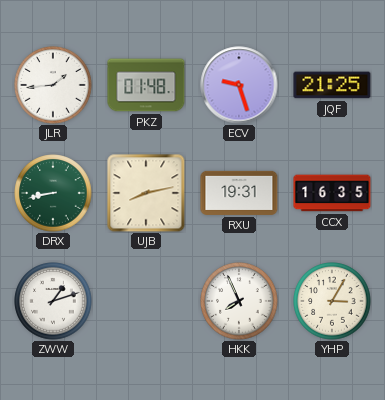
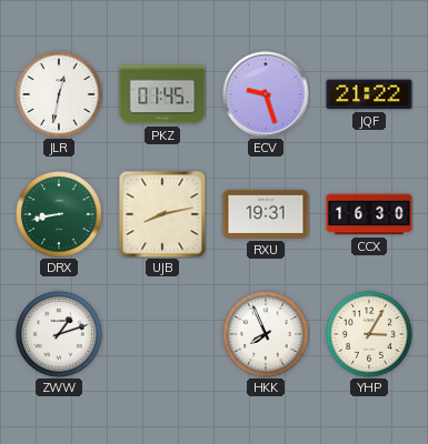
JLR: 1:44 -> 12:32
PKZ: 01:48 -> 01:45
JQF: 21:25 -> 21:22
CCX: 16:35 -> 16:30
